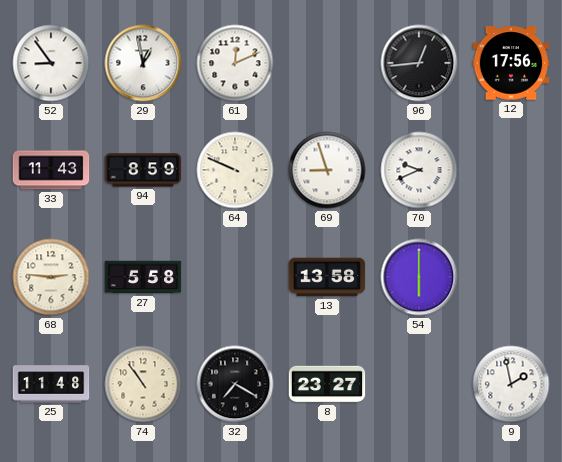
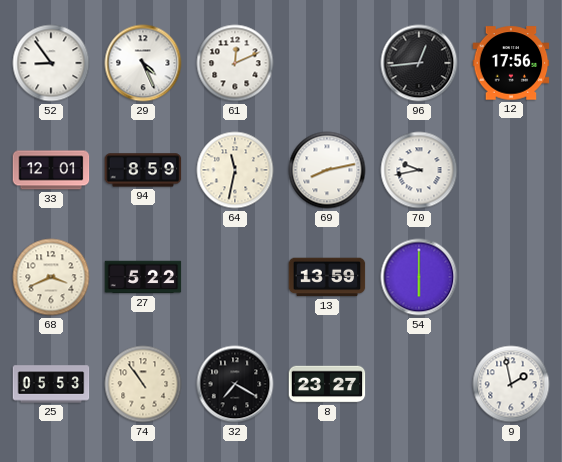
29: 12:58 -> 4:26
33: 11:43 -> 12:01
64: 9:49 -> 11:32
69: 8:57 -> 8:13
70: 9:41 -> 9:43
68: 2:46 -> 3:41
27: 5:58 -> 5:22
13: 13:58 -> 13:59
25: 11:48 -> 05:53
